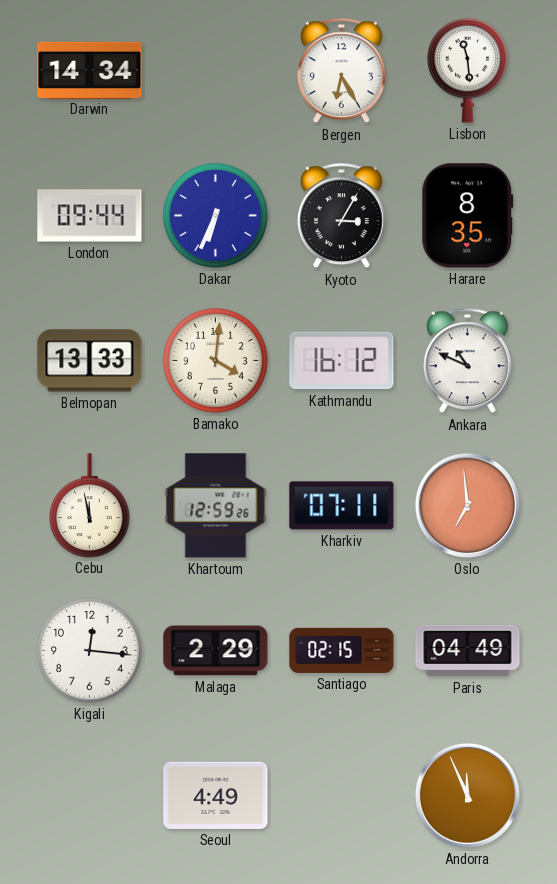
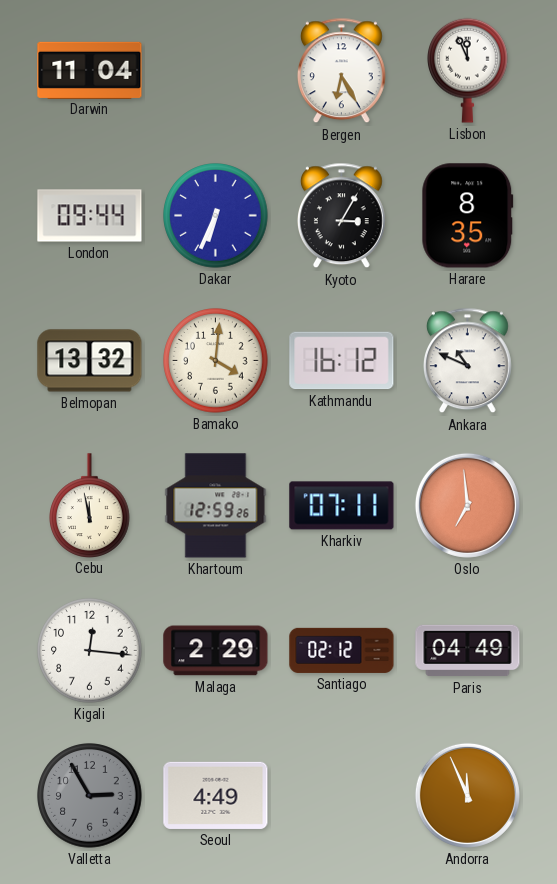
Darwin: 14:34 -> 11:04
Lisbon: 11:29 -> 11:56
Belmopan: 13:33 -> 13:32
Santiago: 02:15 -> 02:12
Valletta: none -> 2:55
